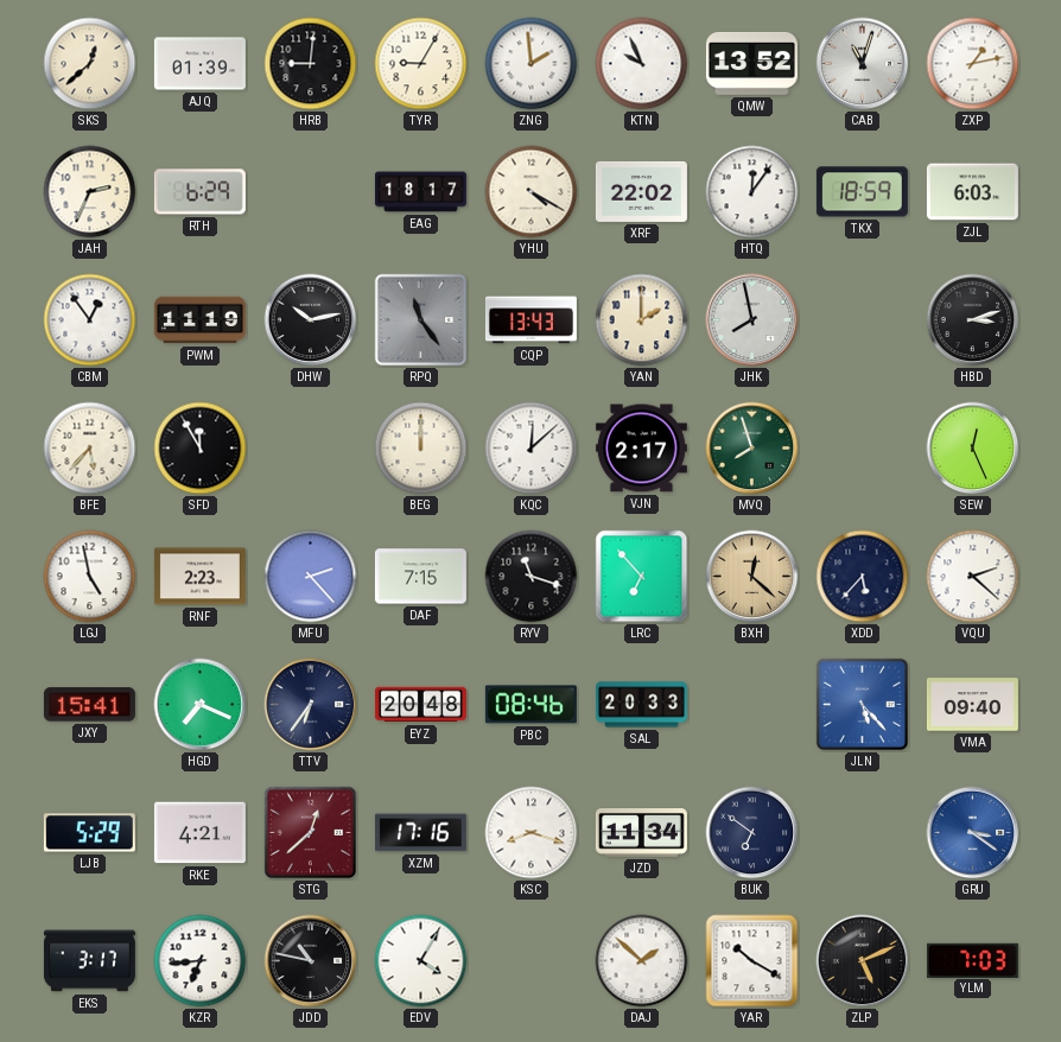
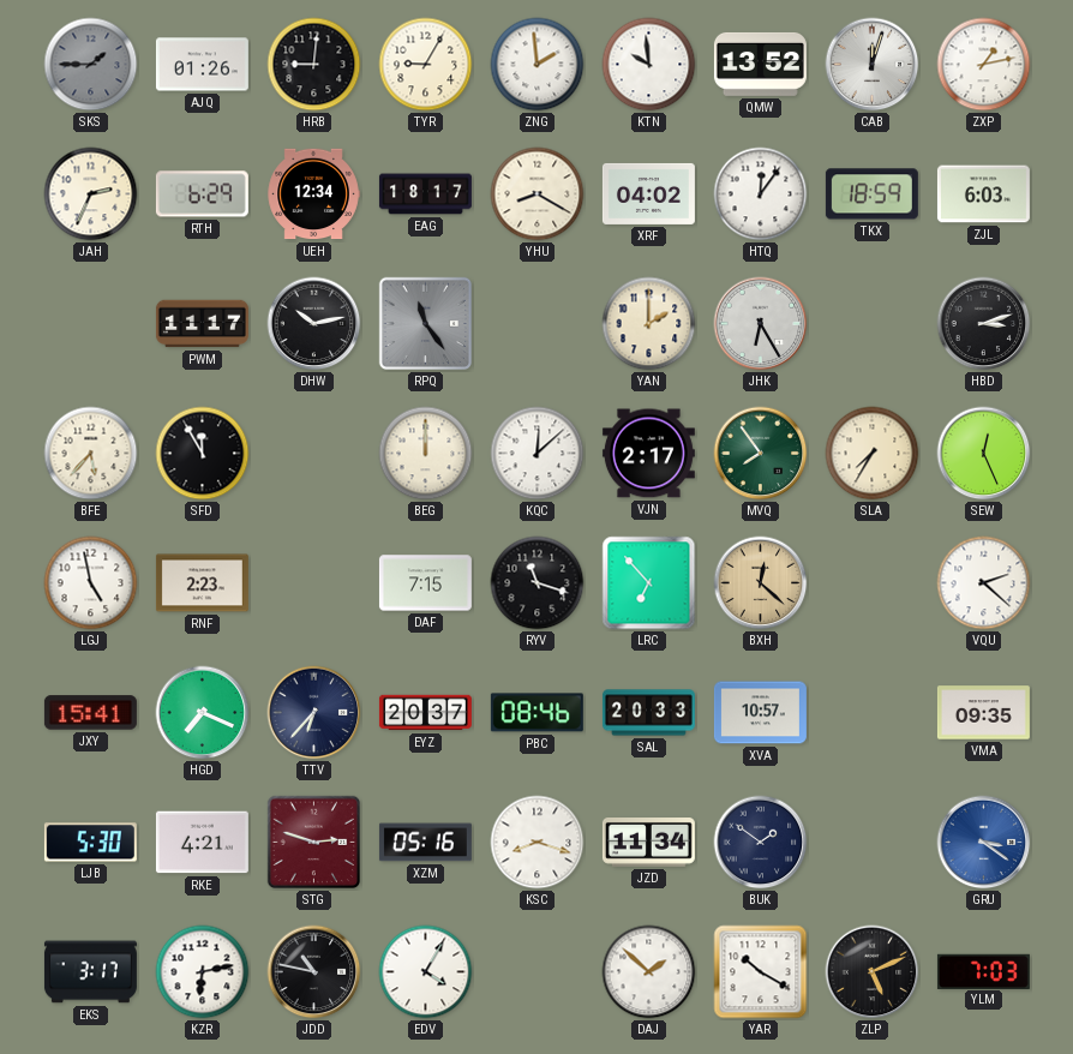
SKS: 12:38 -> 1:45
SKS dial: cream -> grey
AJQ: 01:39 -> 01:26
KTN: 9:56 -> 9:59
CAB: 11:03 -> 12:03
UEH: none -> 12:34
YHU: 4:20 -> 8:20
XRF: 22:02 -> 04:02
CBM: 12:54 -> none
PWM: 11:19 -> 11:17
CQP: 13:43 -> none
JHK: 7:58 -> 6:25
MVQ: 7:57 -> 7:54
SLA: none -> 7:35
MFU: 2:23 -> none
XDD: 5:37 -> none
TTV: 6:36 -> 6:37
EYZ: 20:48 -> 20:37
XVA: none -> 10:57
JLN: 5:23 -> none
VMA: 09:40 -> 09:35
LJB: 5:29 -> 5:30
STG: 12:38 -> 2:48
XZM: 17:16 -> 05:16
BUK: 6:51 -> 1:51
KZR: 6:44 -> 6:13
